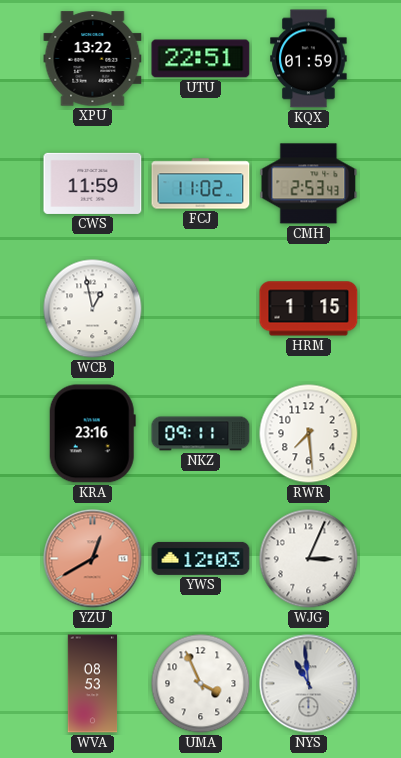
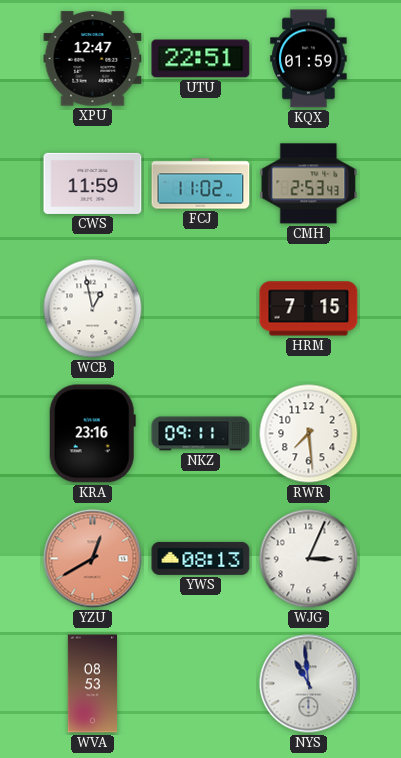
XPU: 13:22 -> 12:47
HRM: 1:15 -> 7:15
YWS: 12:03 -> 08:13
UMA: 3:56 -> none
